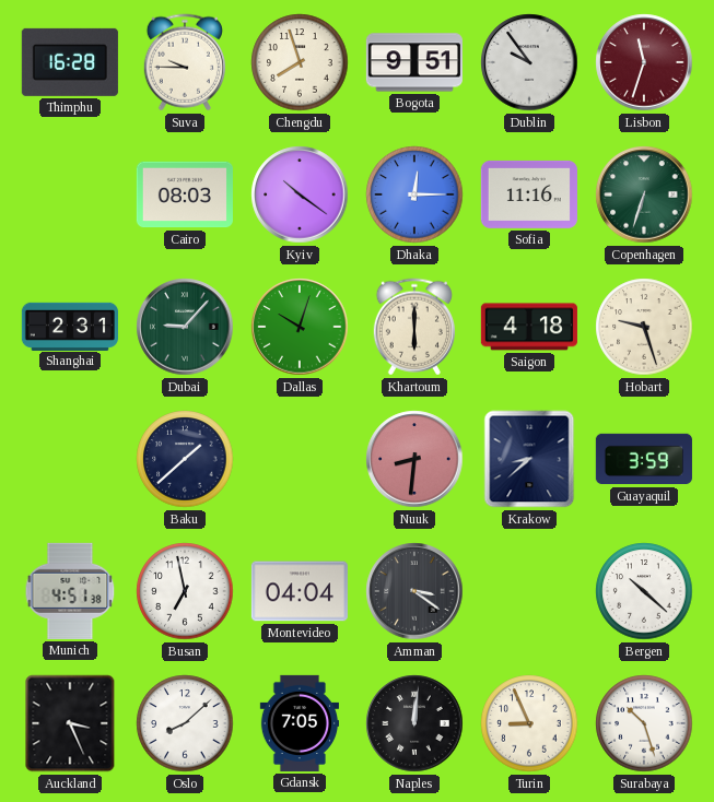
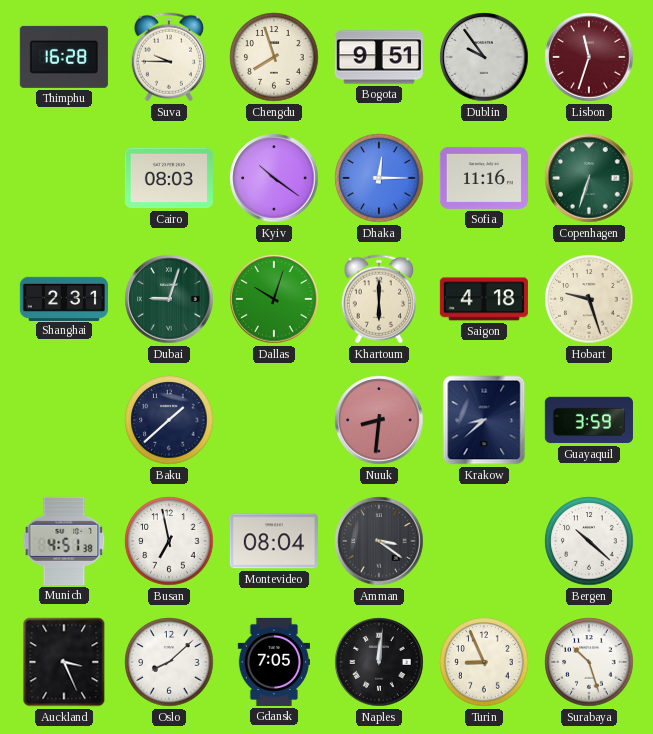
Dubai: 9:07 -> 9:03
Montevideo: 04:04 -> 08:04
